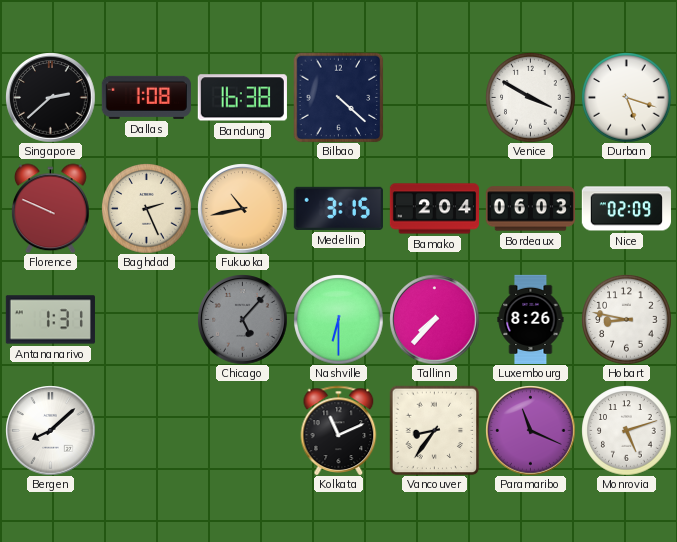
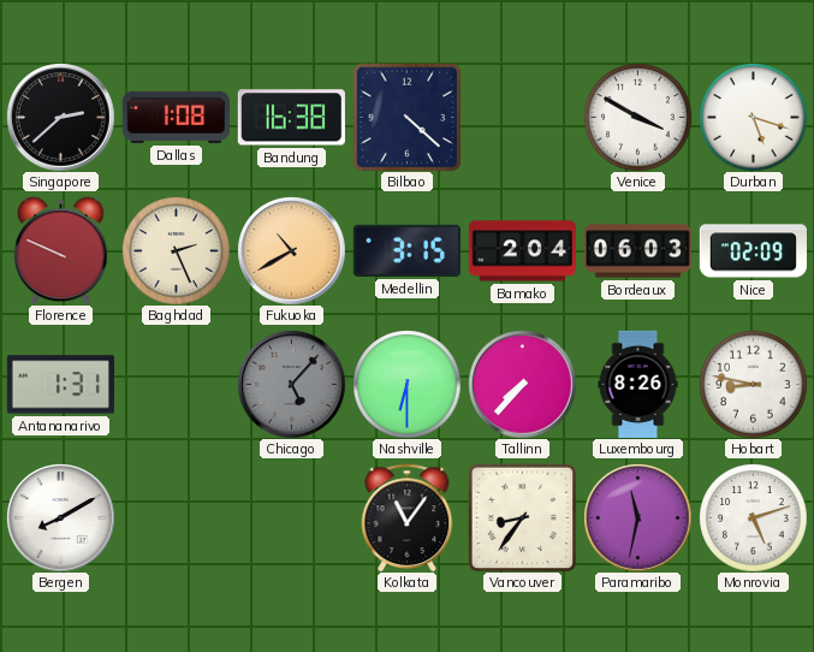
Fukuoka: 10:43 -> 10:40
Bergen: 8:08 -> 8:10
Kolkata: 11:11 -> 11:06
Paramaribo: 11:19 -> 11:32
